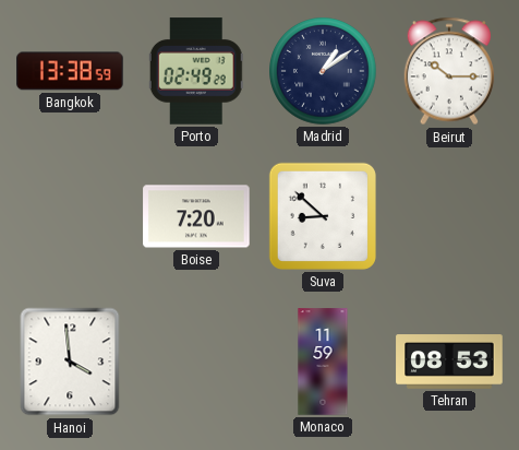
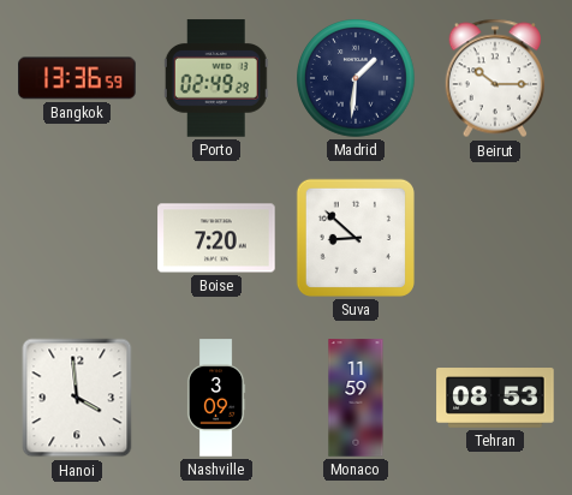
Bangkok: 13:38 -> 13:36
Madrid: 1:09 -> 1:31
Nashville: none -> 3:09
